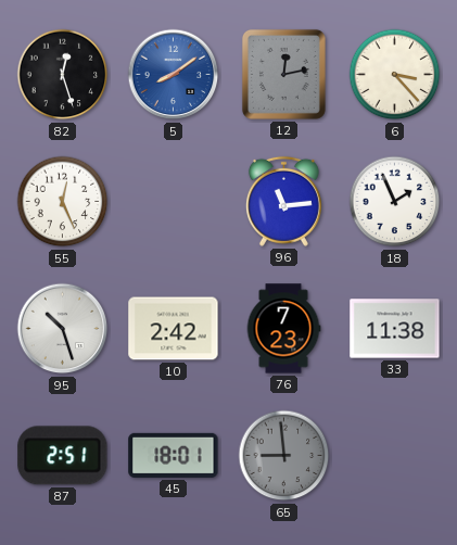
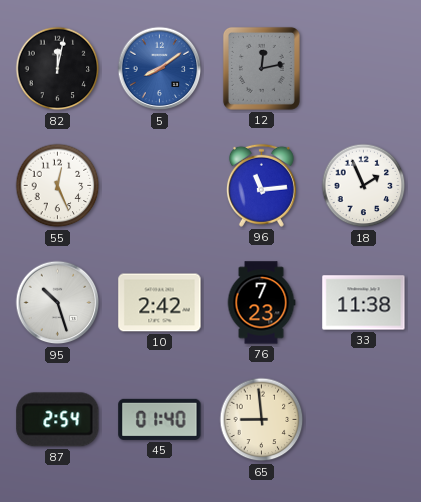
82: 12:27 -> 12:02
6: 3:23 -> none
87: 2:51 -> 2:54
45: 18:01 -> 01:40
65 dial: grey -> cream
